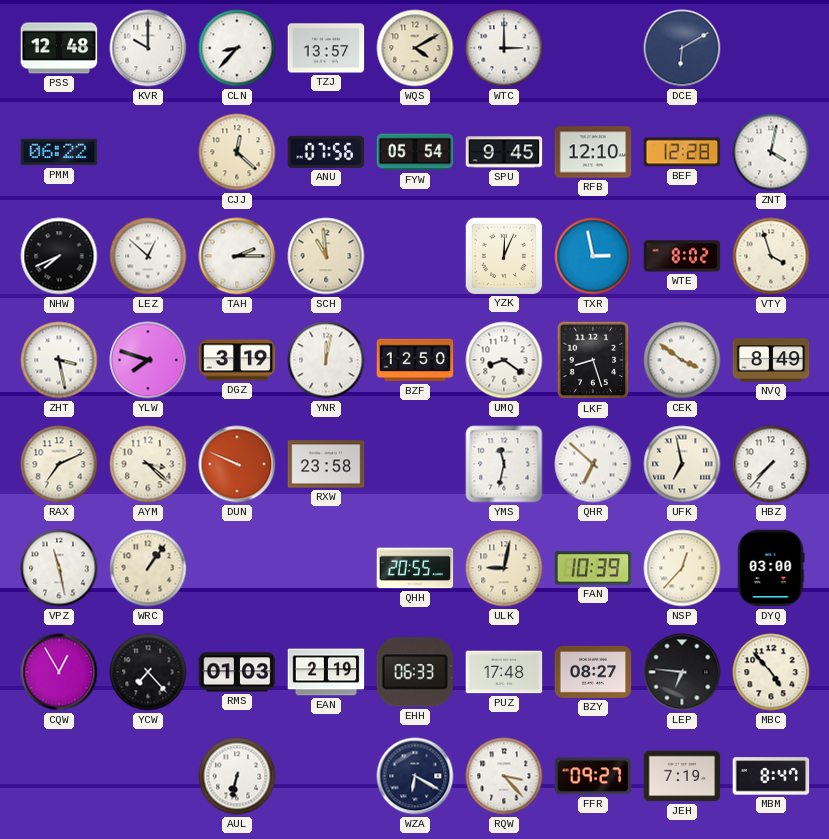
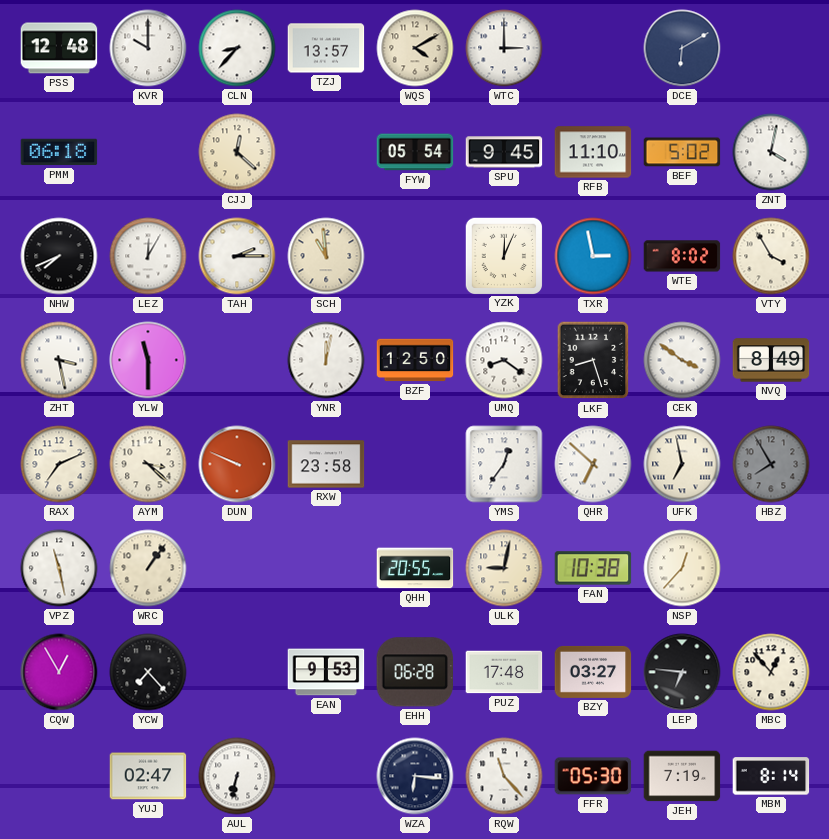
PMM: 06:22 -> 06:18
ANU: 07:56 -> none
RFB: 12:10 -> 11:10
BEF: 12:28 -> 5:02
LEZ: 12:52 -> 12:05
VTY: 3:57 -> 3:55
YLW: 7:48 -> 11:30
DGZ: 3:19 -> none
YMS: 11:32 -> 12:36
HBZ: 7:37 -> 7:55
HBZ dial: white -> grey
FAN: 10:39 -> 10:38
DYQ: 03:00 -> none
RMS: 01:03 -> none
EAN: 2:19 -> 9:53
EHH: 06:33 -> 06:28
BZY: 08:27 -> 03:27
MBC: 4:53 -> 12:53
YUJ: none -> 02:47
WZA: 6:20 -> 6:16
RQW: 3:23 -> 11:23
FFR: 09:27 -> 05:30
MBM: 8:47 -> 8:14
